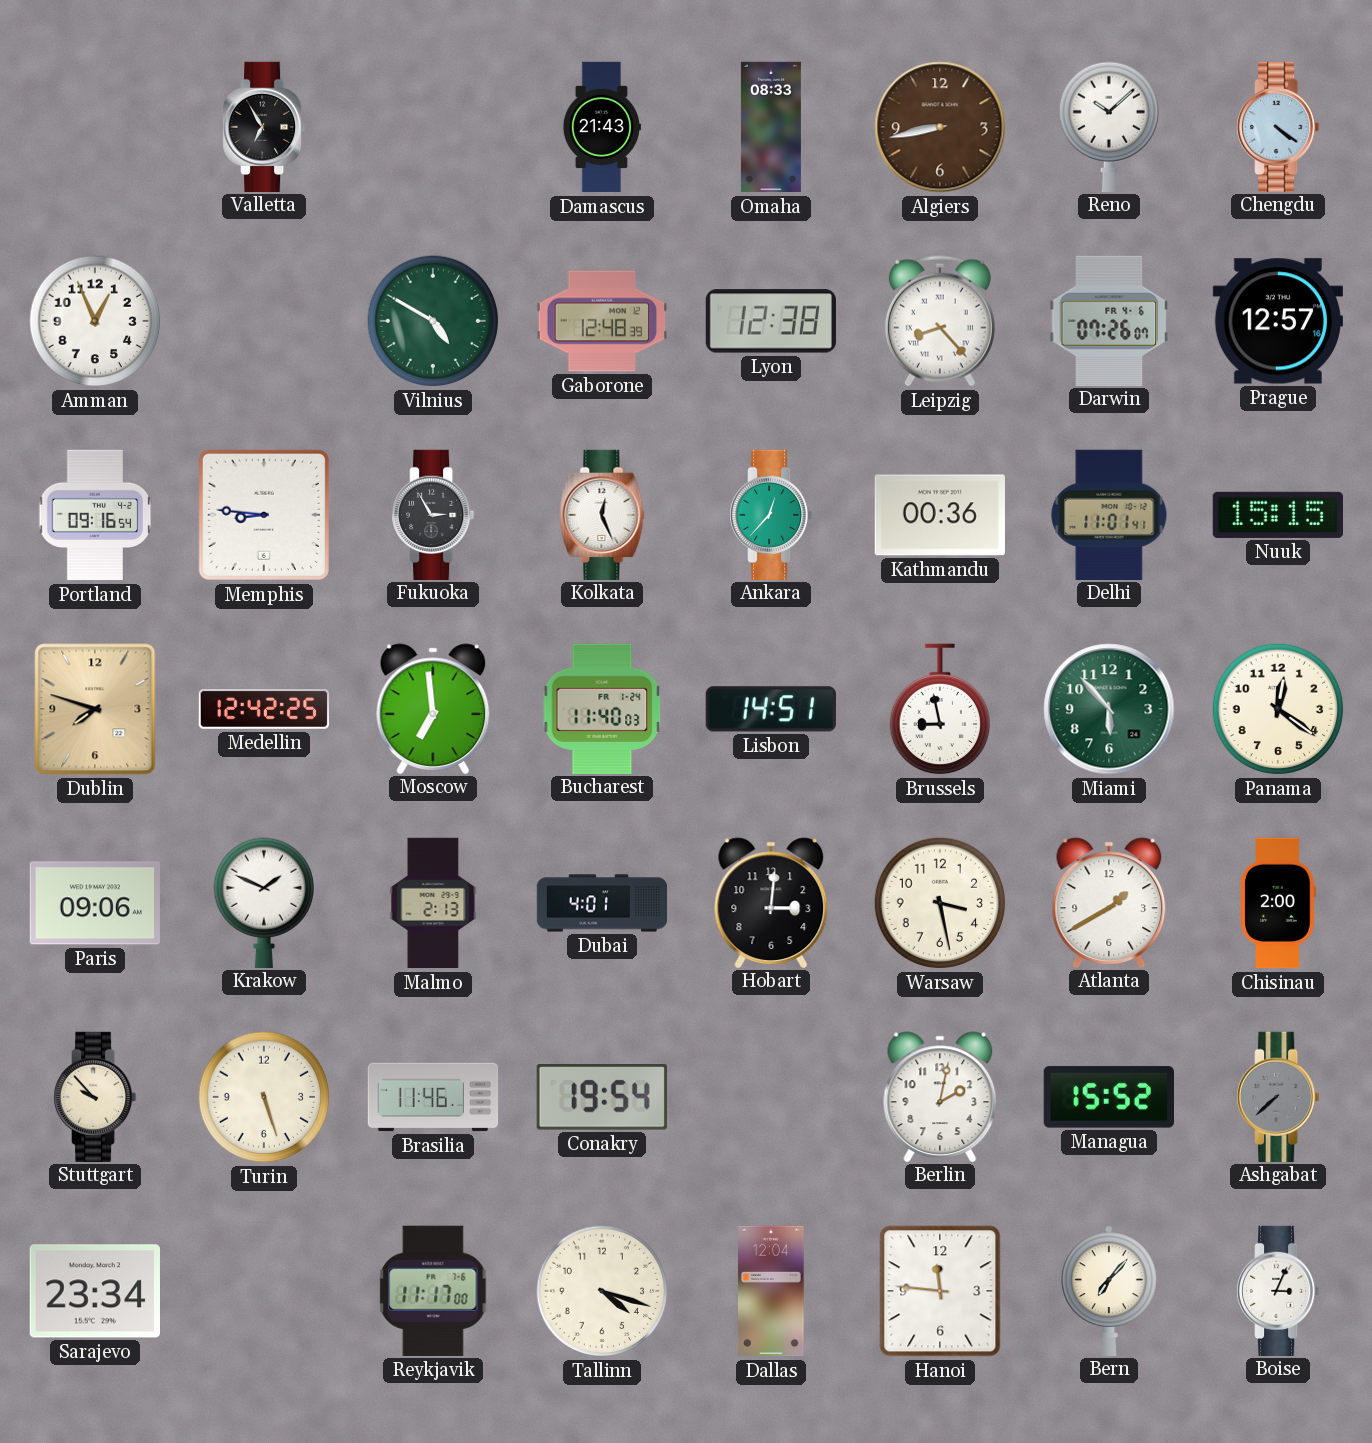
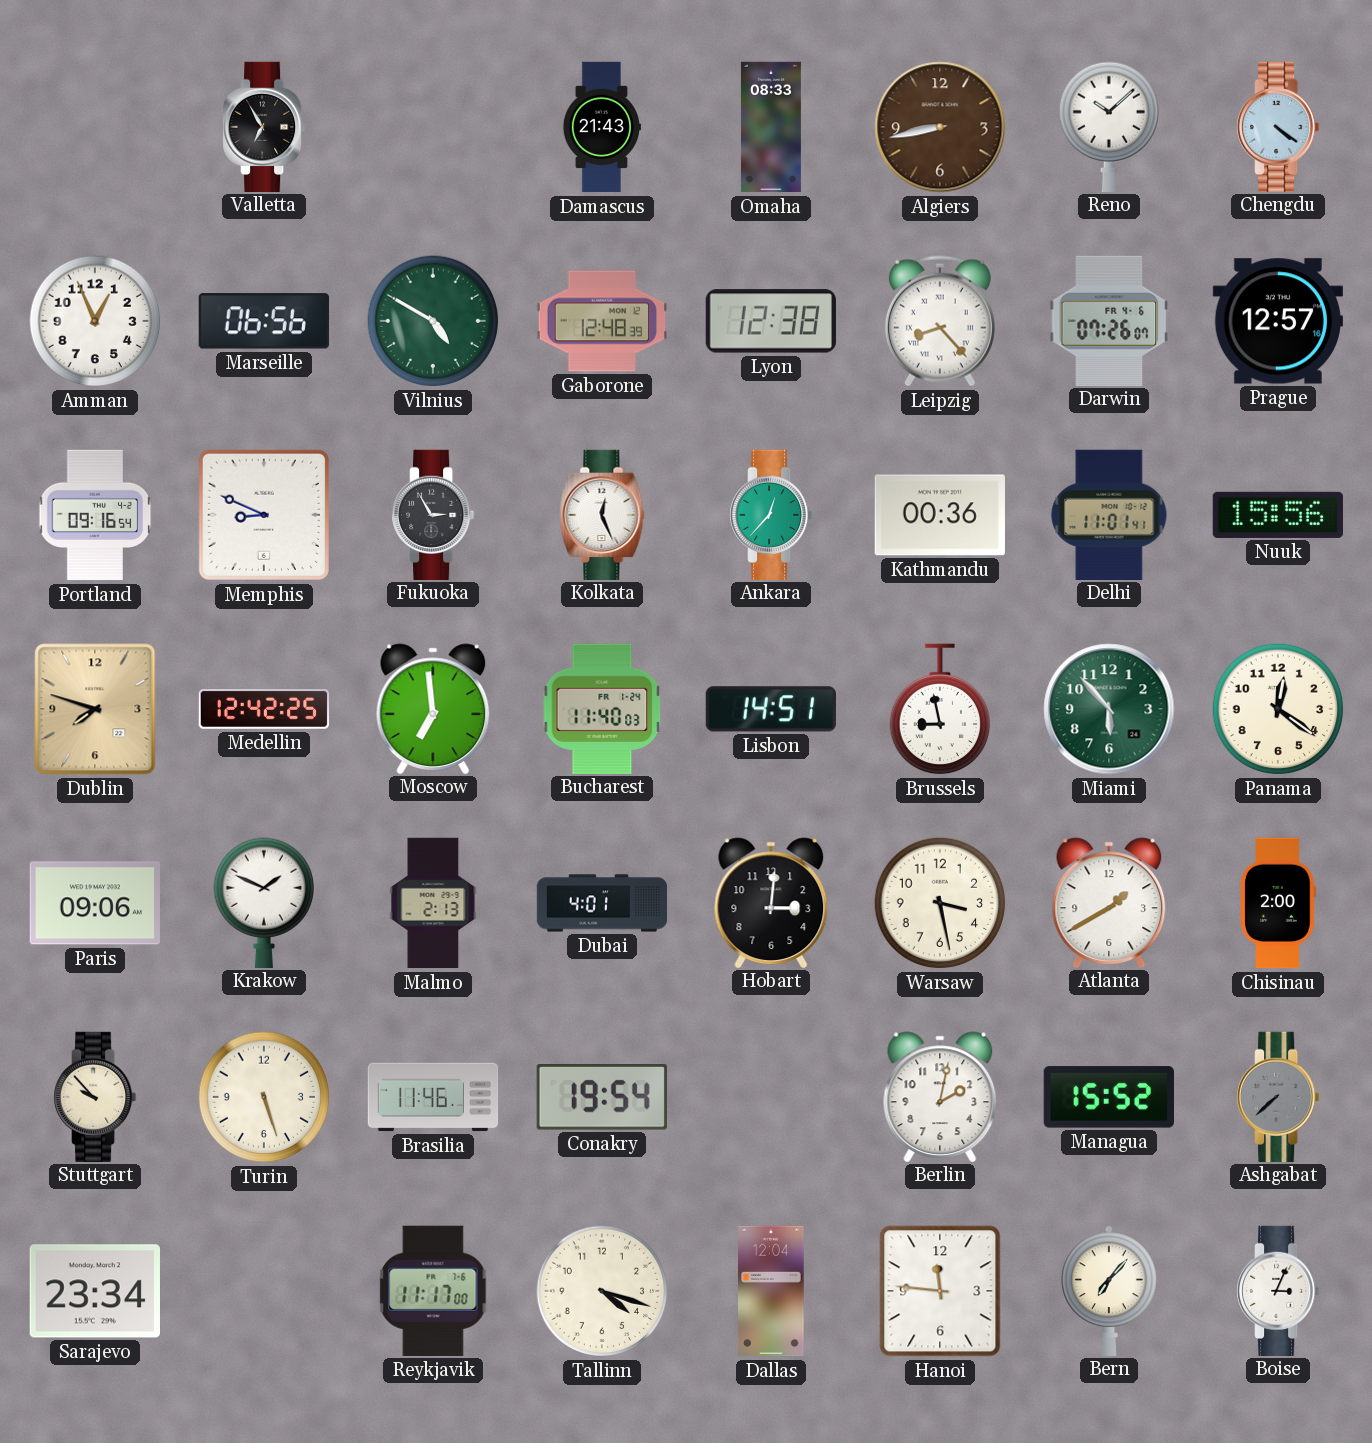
Marseille: none -> 06:56
Memphis: 8:46 -> 8:49
Nuuk: 15:15 -> 15:56
